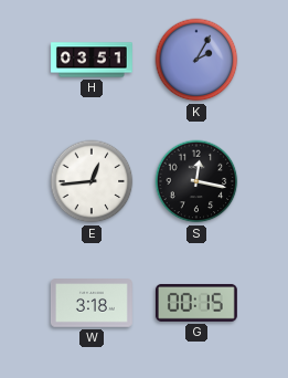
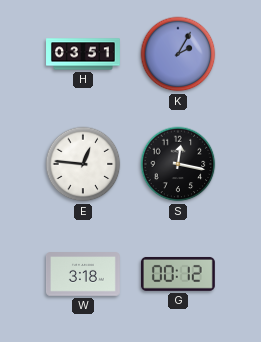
E: 12:44 -> 12:46
G: 00:15 -> 00:12
